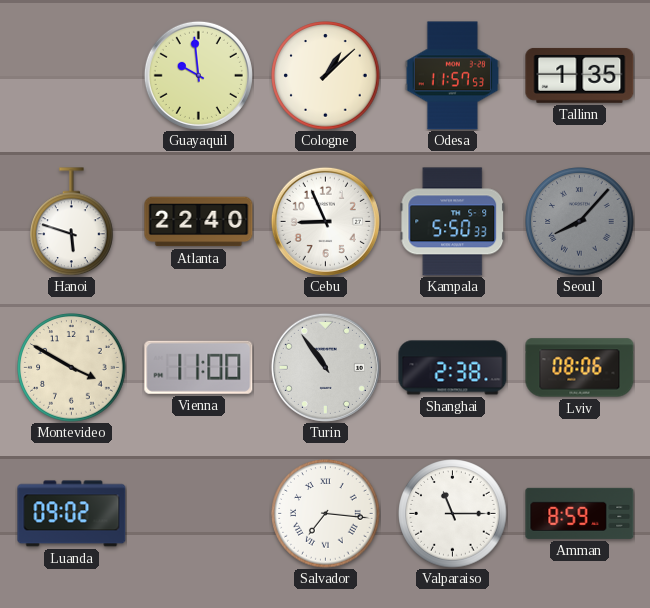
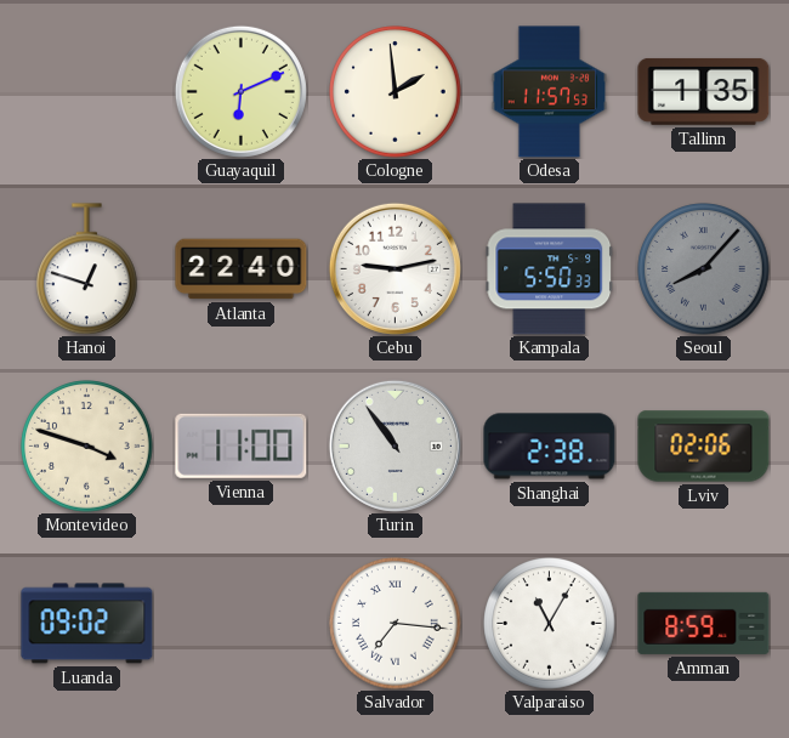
Guayaquil: 9:59 -> 6:11
Cologne: 1:08 -> 1:59
Hanoi: 5:48 -> 12:48
Cebu: 8:56 -> 9:13
Montevideo: 3:50 -> 3:48
Lviv: 08:06 -> 02:06
Valparaiso: 11:15 -> 11:05
